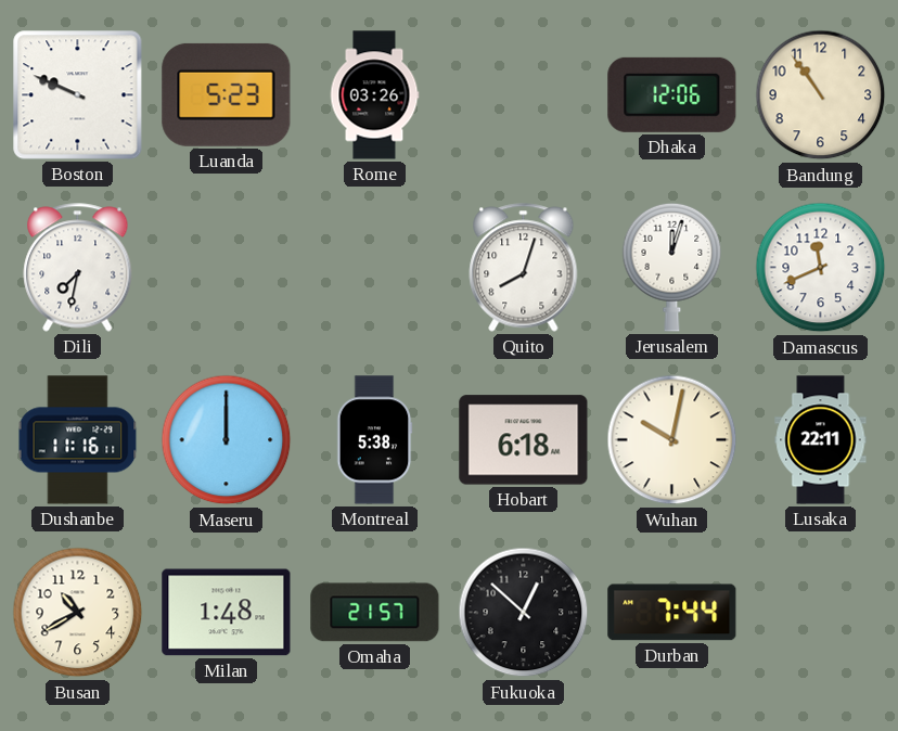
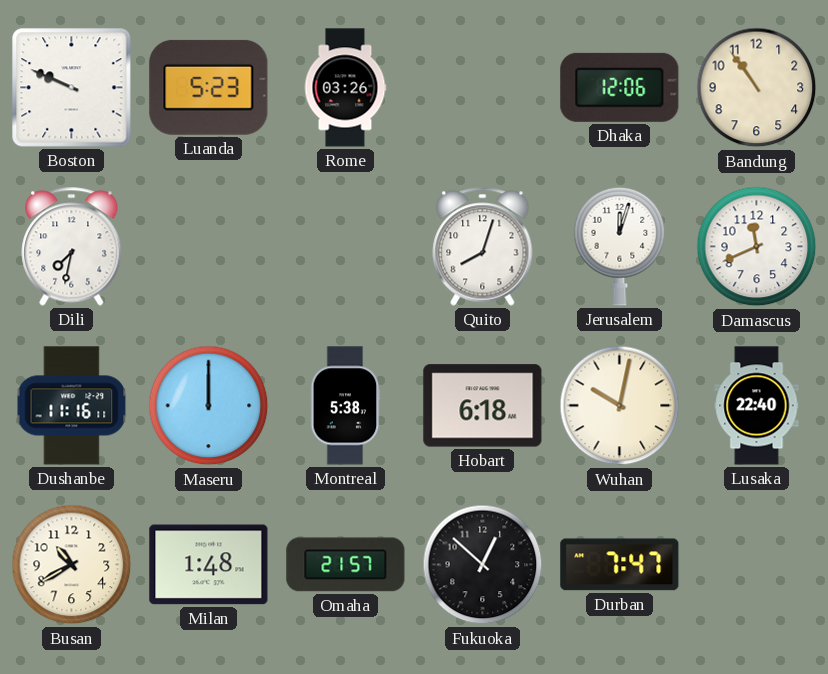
Lusaka: 22:11 -> 22:40
Durban: 7:44 -> 7:47
